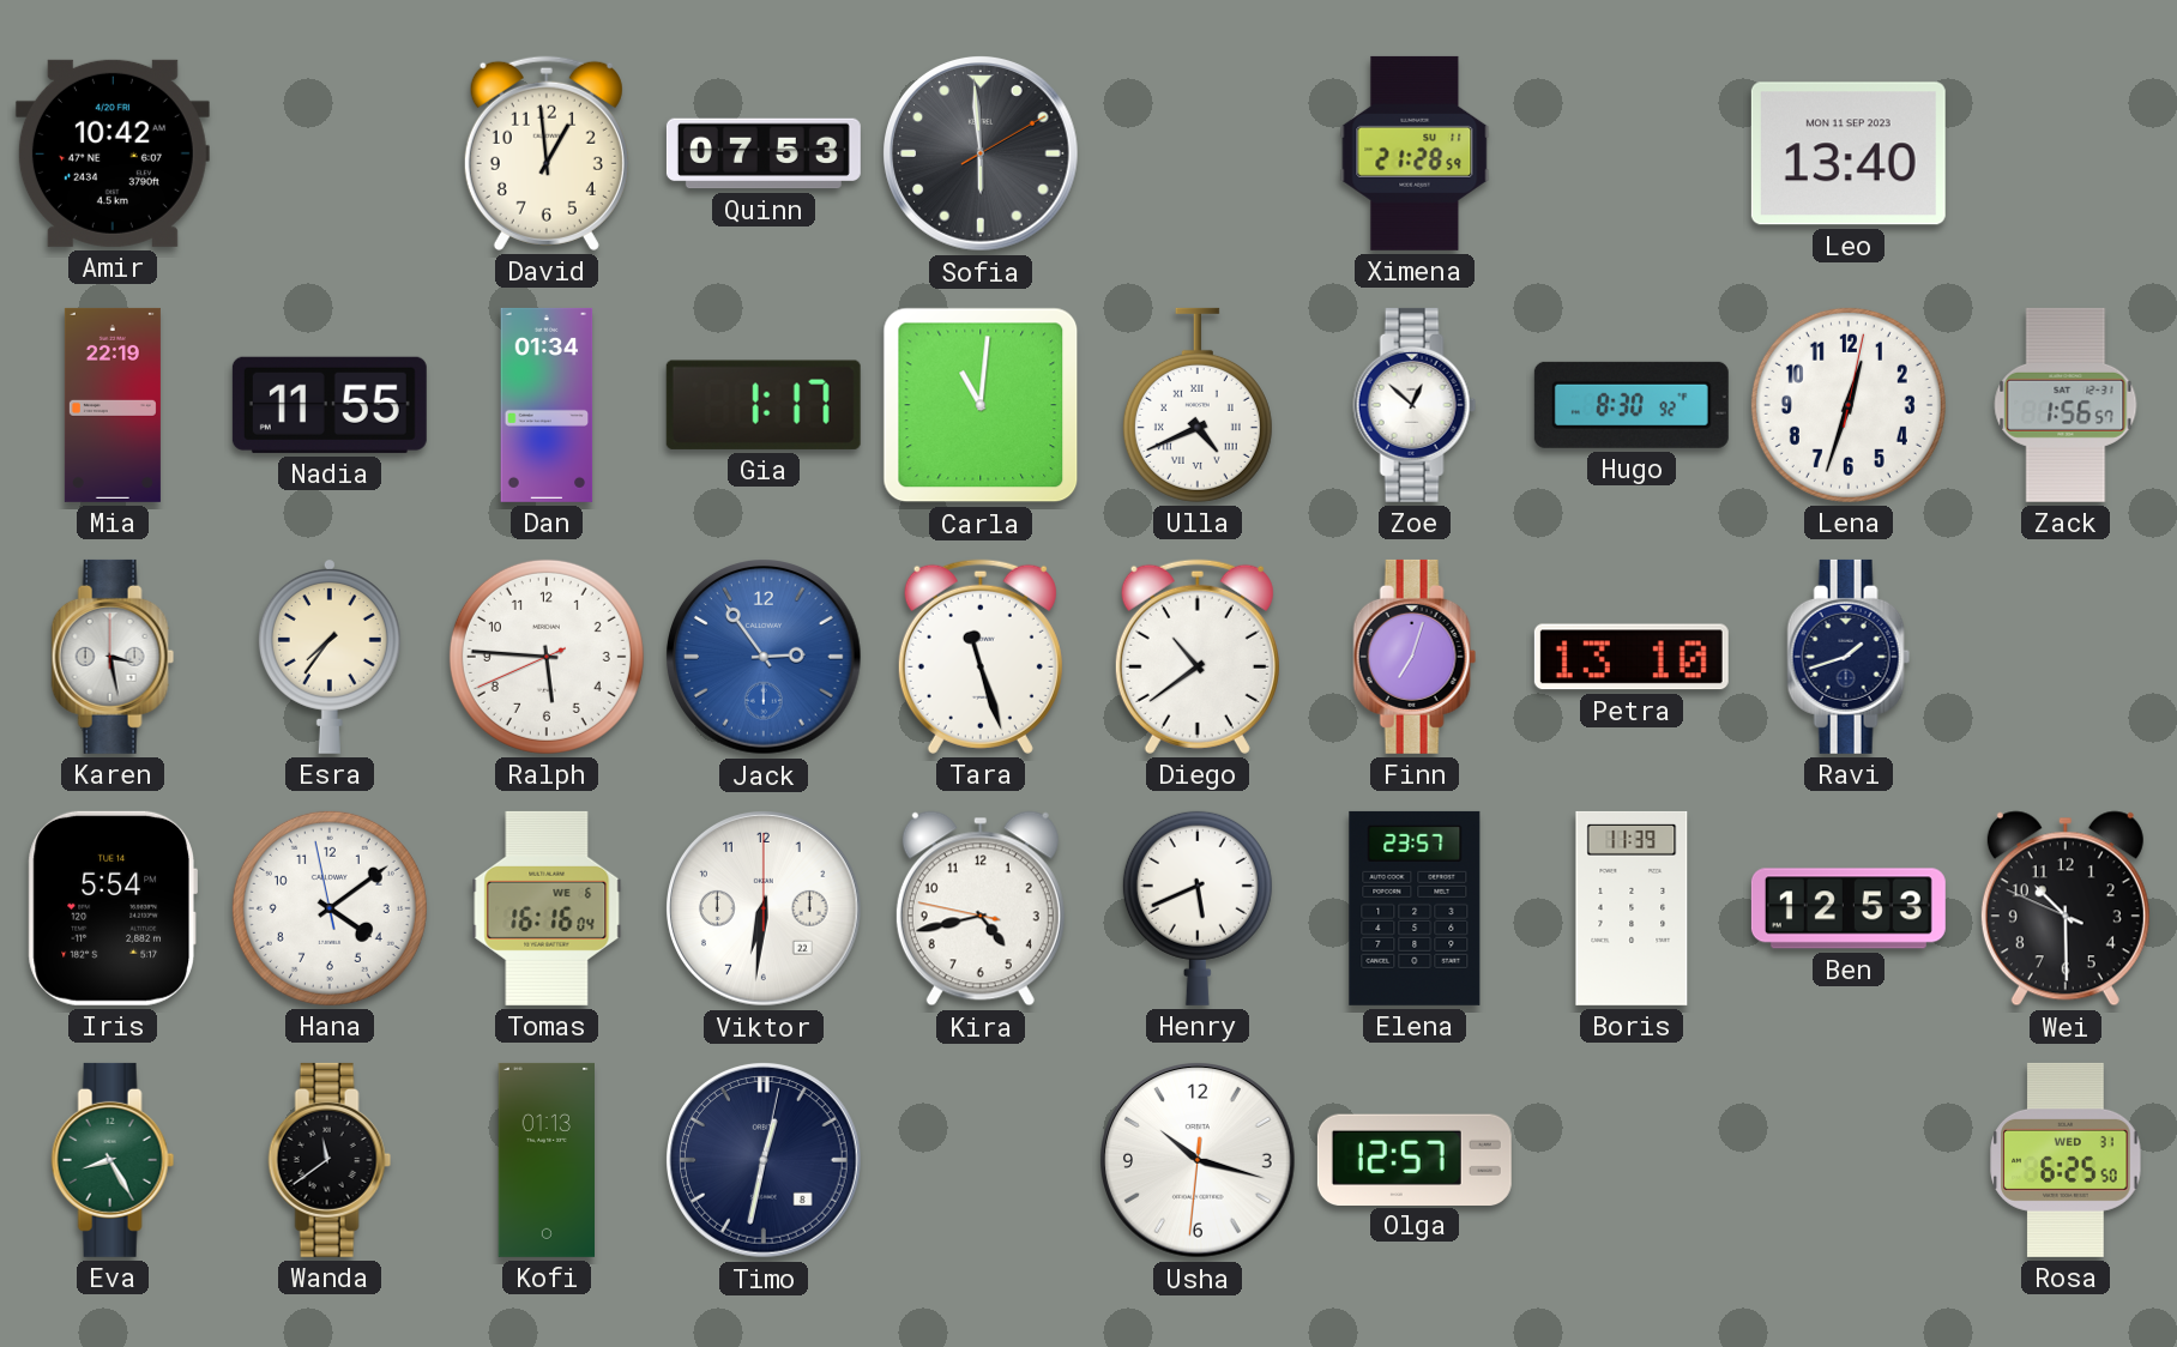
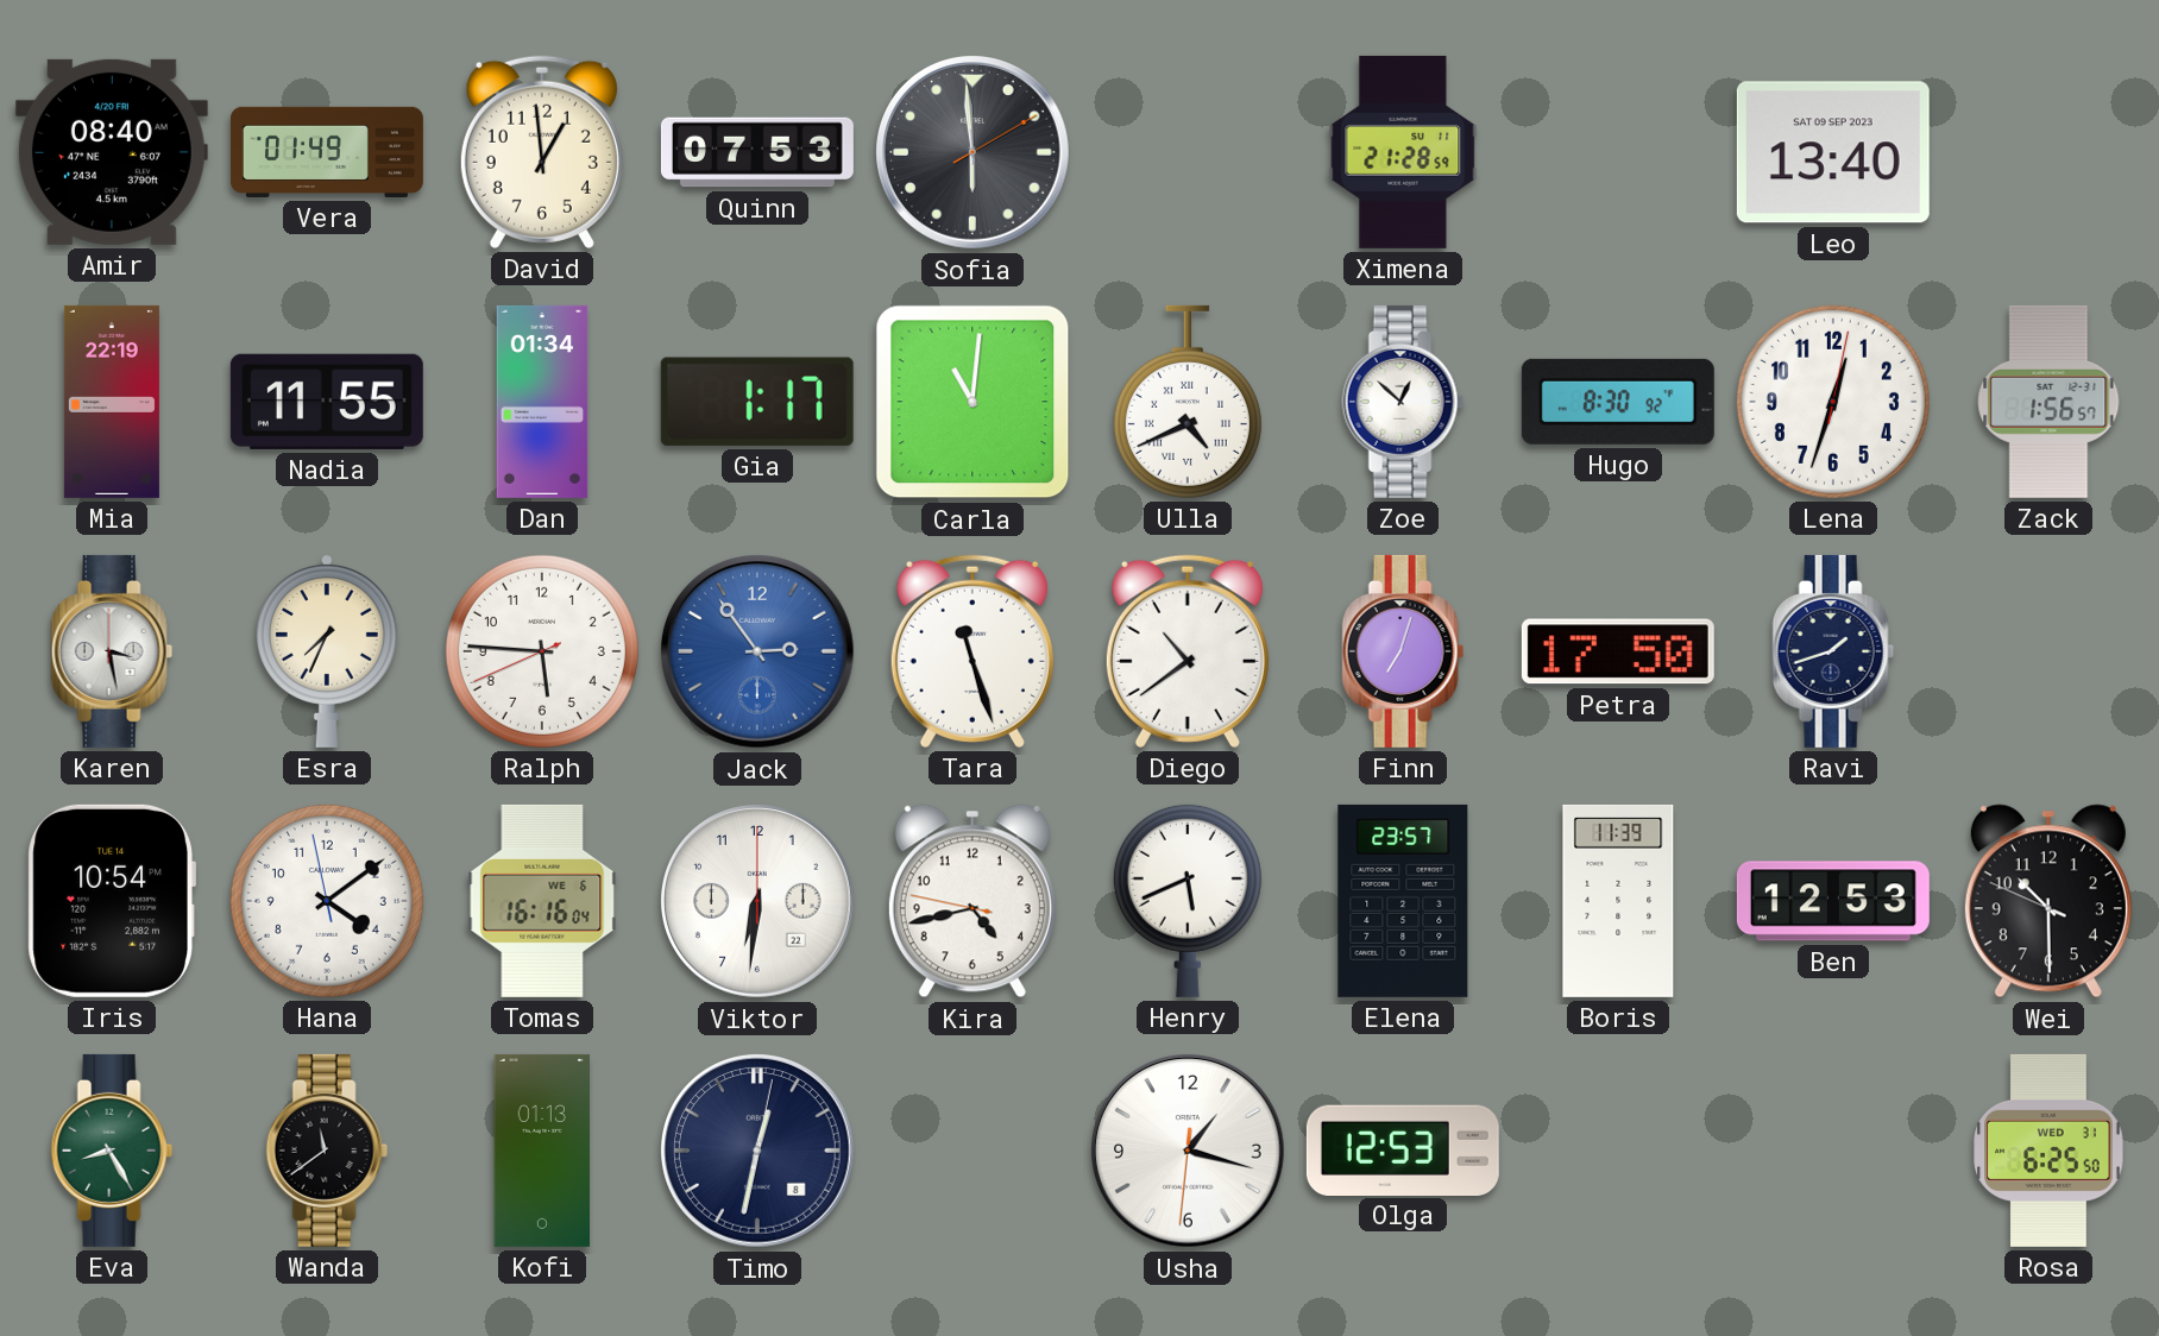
Amir: 10:42 -> 08:40
Vera: none -> 01:49
Leo date: MON 11 SEP 2023 -> SAT 09 SEP 2023
Esra: 7:36 -> 7:34
Petra: 13:10 -> 17:50
Iris: 5:54 -> 10:54
Usha: 10:17 -> 1:17
Olga: 12:57 -> 12:53
